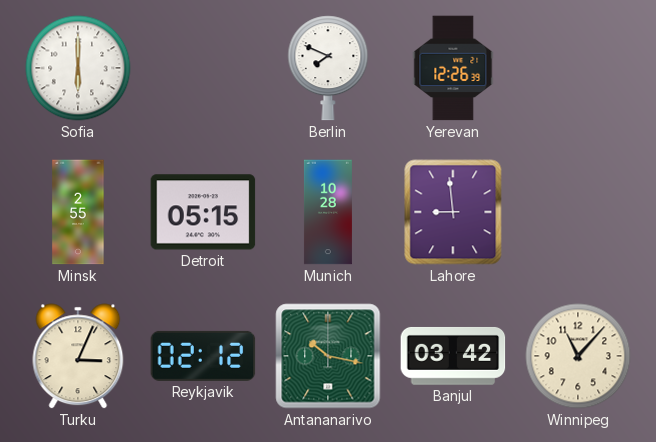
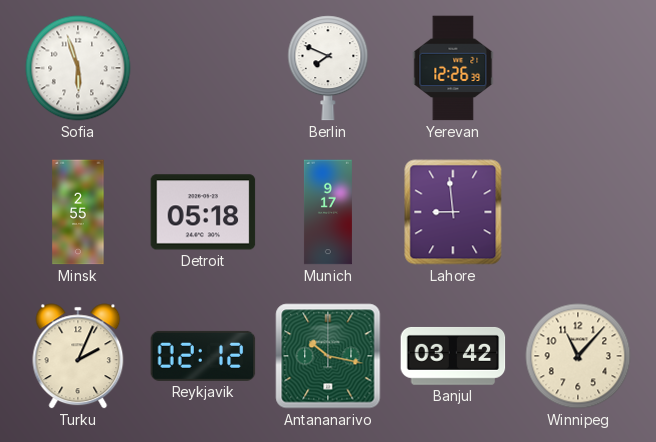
Sofia: 6:00 -> 5:57
Detroit: 05:15 -> 05:18
Munich: 10:28 -> 9:17
Turku: 3:04 -> 2:04
